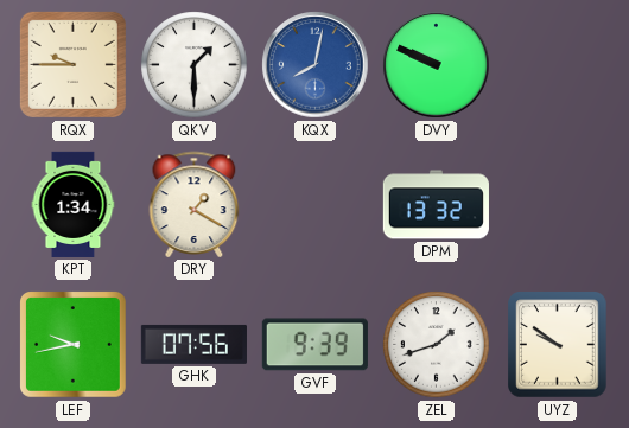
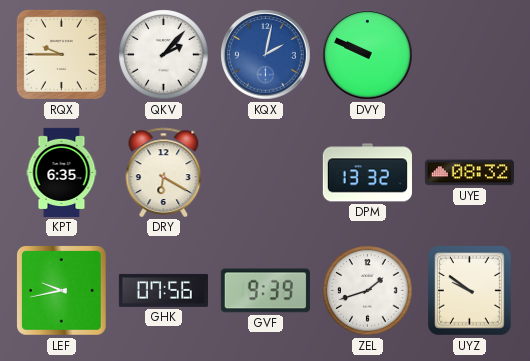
QKV: 1:30 -> 2:07
KQX: 8:02 -> 2:02
KPT: 1:34 -> 6:35
DRY: 1:20 -> 6:20
UYE: none -> 08:32
